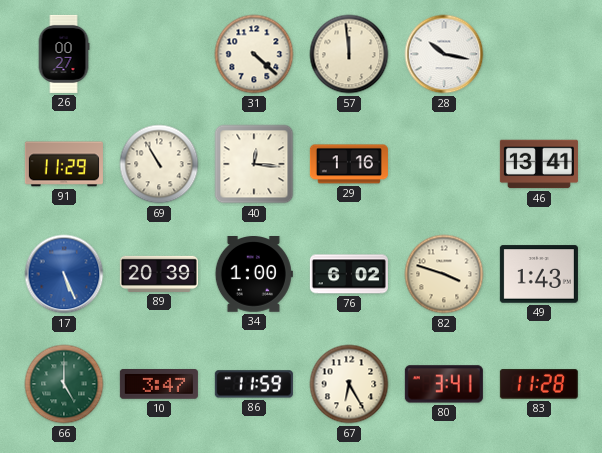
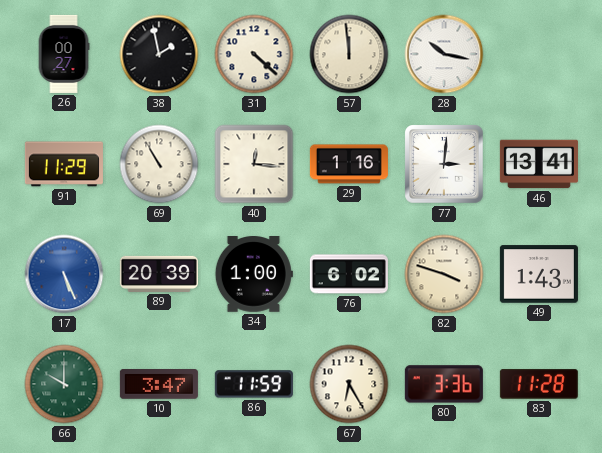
38: none -> 1:58
77: none -> 3:01
66: 5:00 -> 10:00
80: 3:41 -> 3:36
